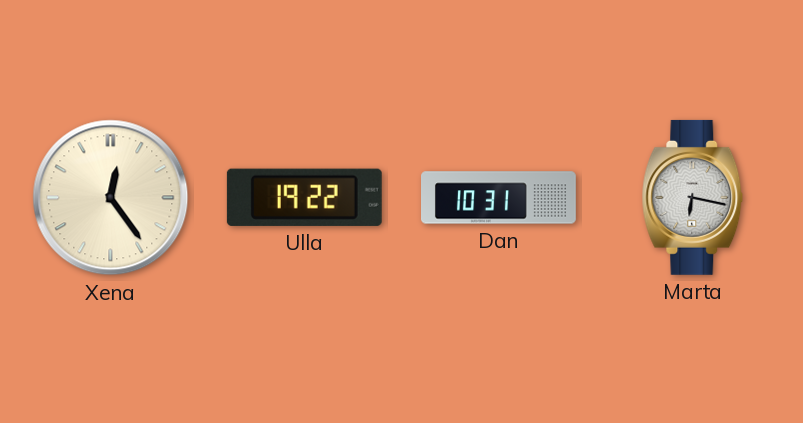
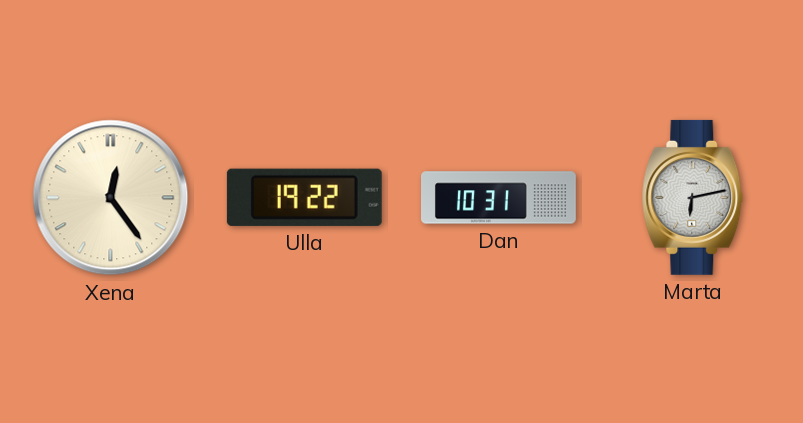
Marta: 6:17 -> 6:13
